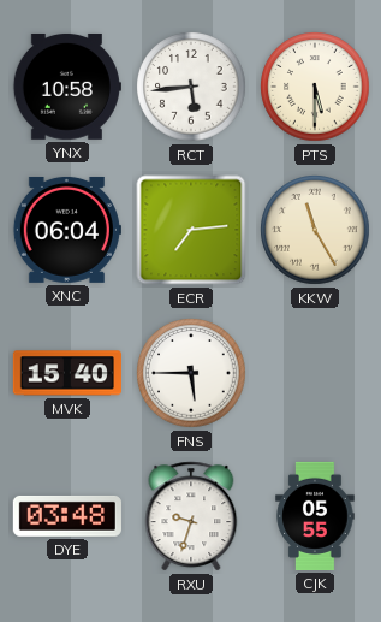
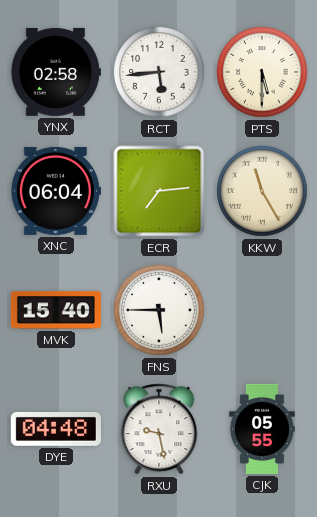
YNX: 10:58 -> 02:58
DYE: 03:48 -> 04:48
RXU: 9:33 -> 9:28
